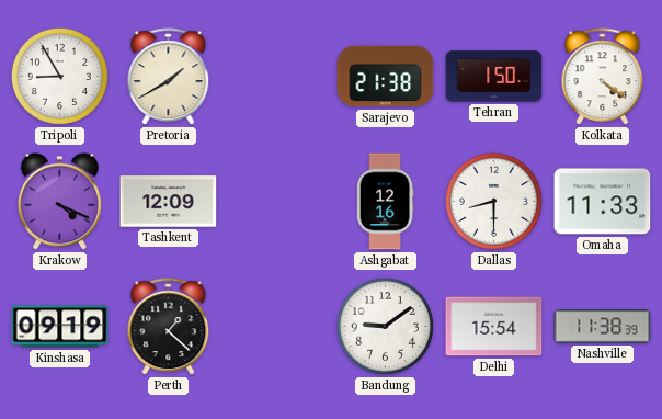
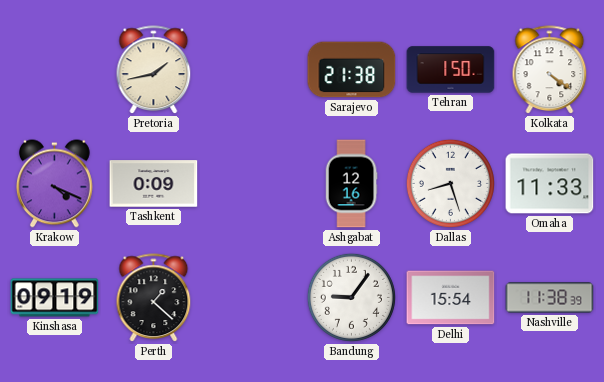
Tripoli: 8:55 -> none
Pretoria: 1:40 -> 1:43
Tashkent: 12:09 -> 0:09
Dallas: 8:30 -> 8:27
Bandung: 9:09 -> 9:06
